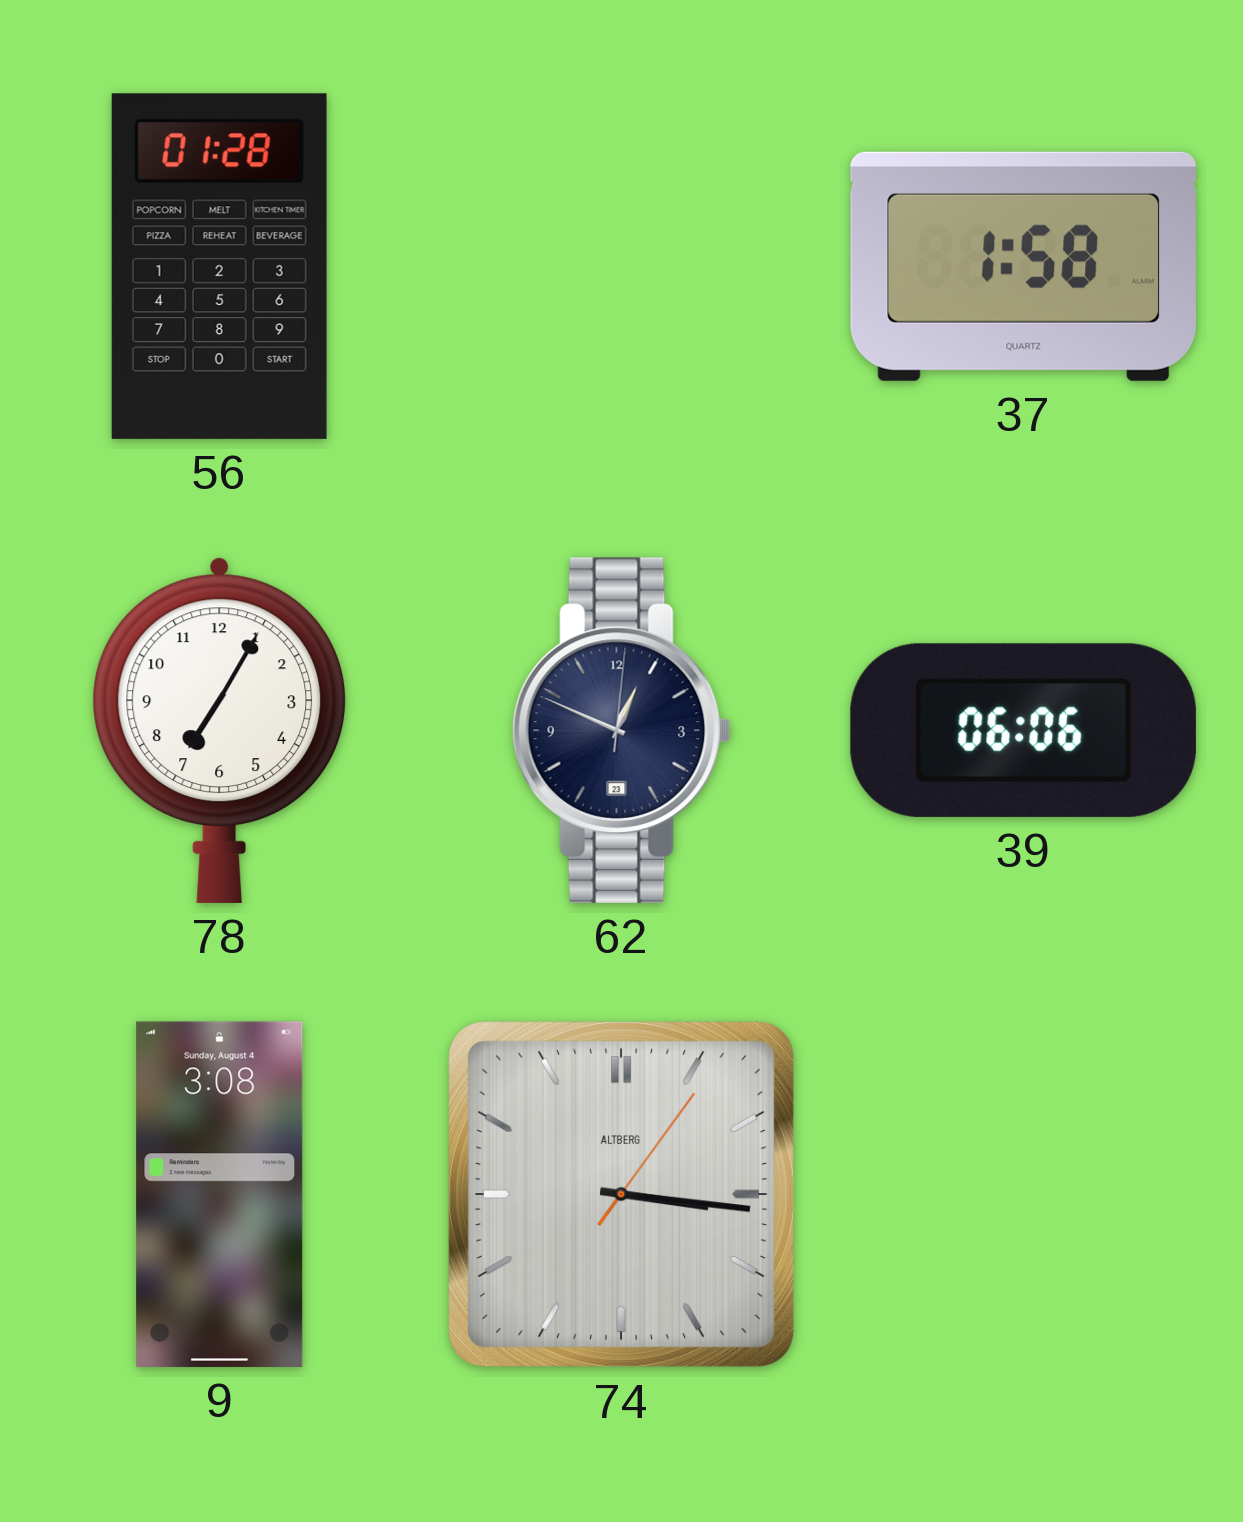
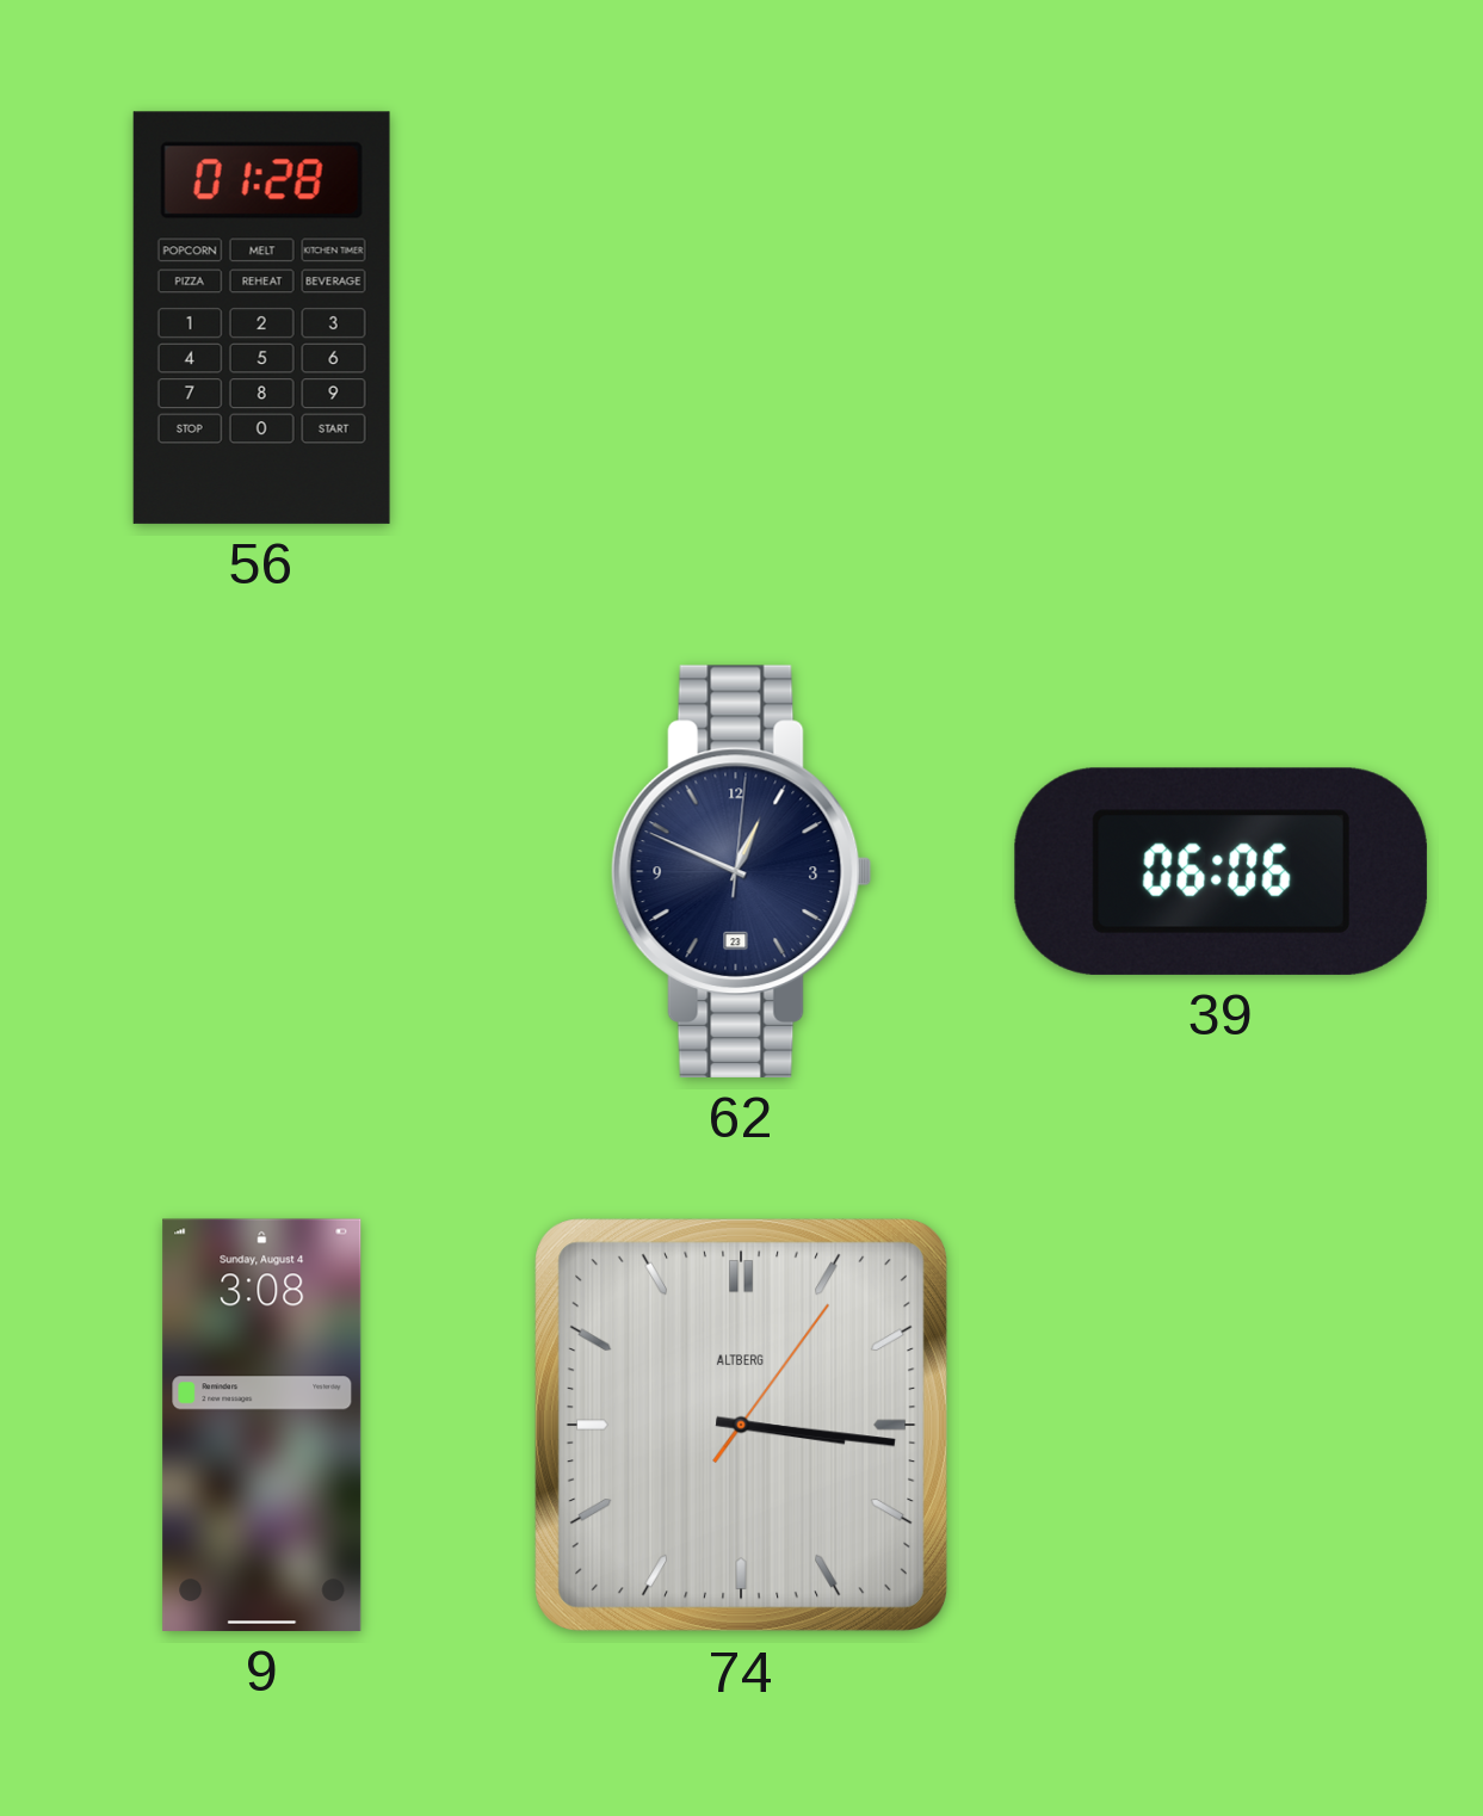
37: 1:58 -> none
78: 7:05 -> none
